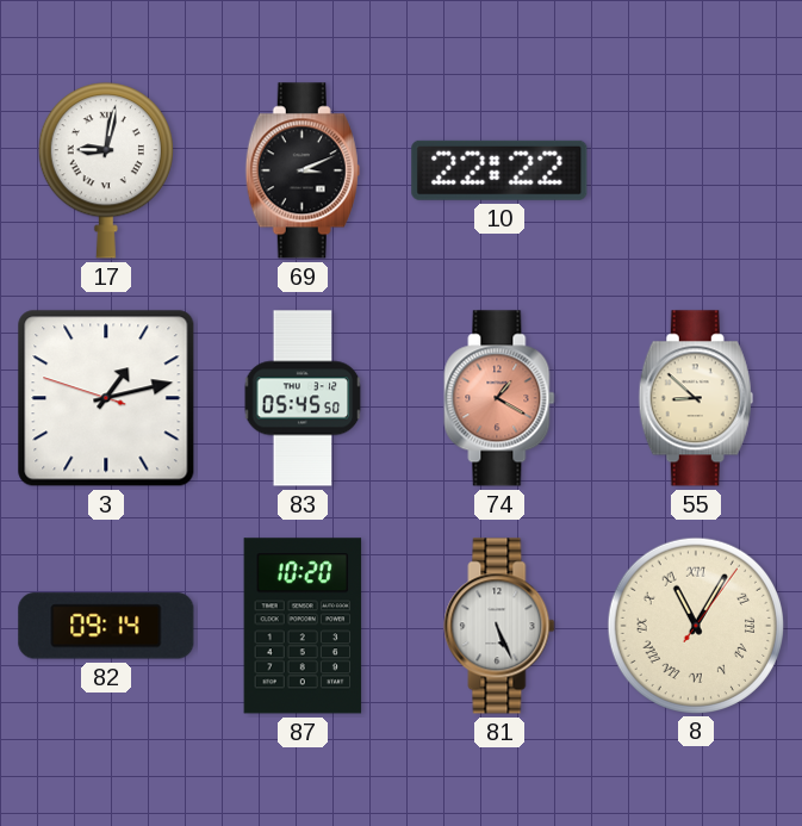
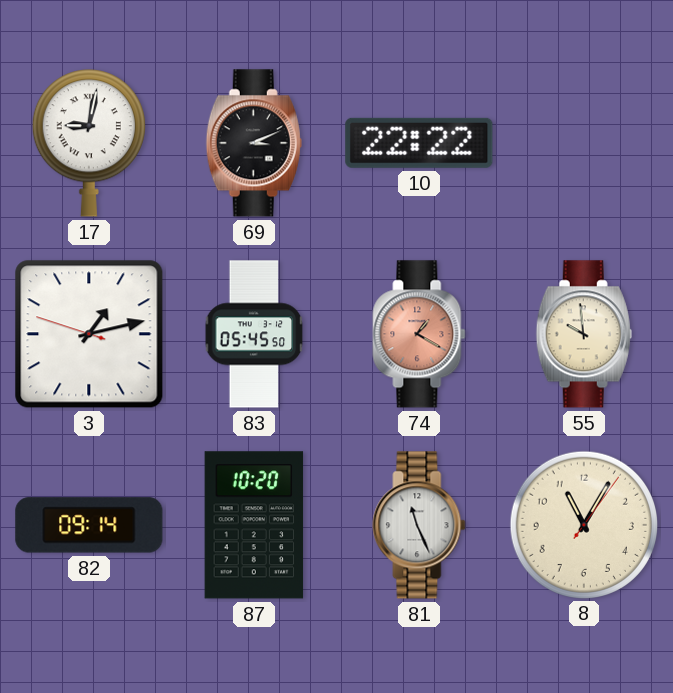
55: 8:52 -> 9:59
81: 5:26 -> 11:26
8 numerals: Roman -> Arabic
